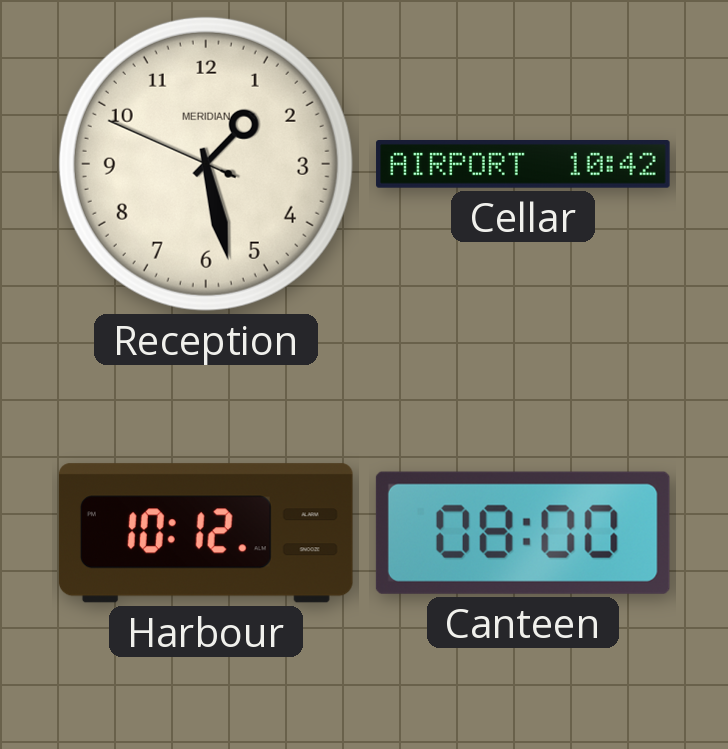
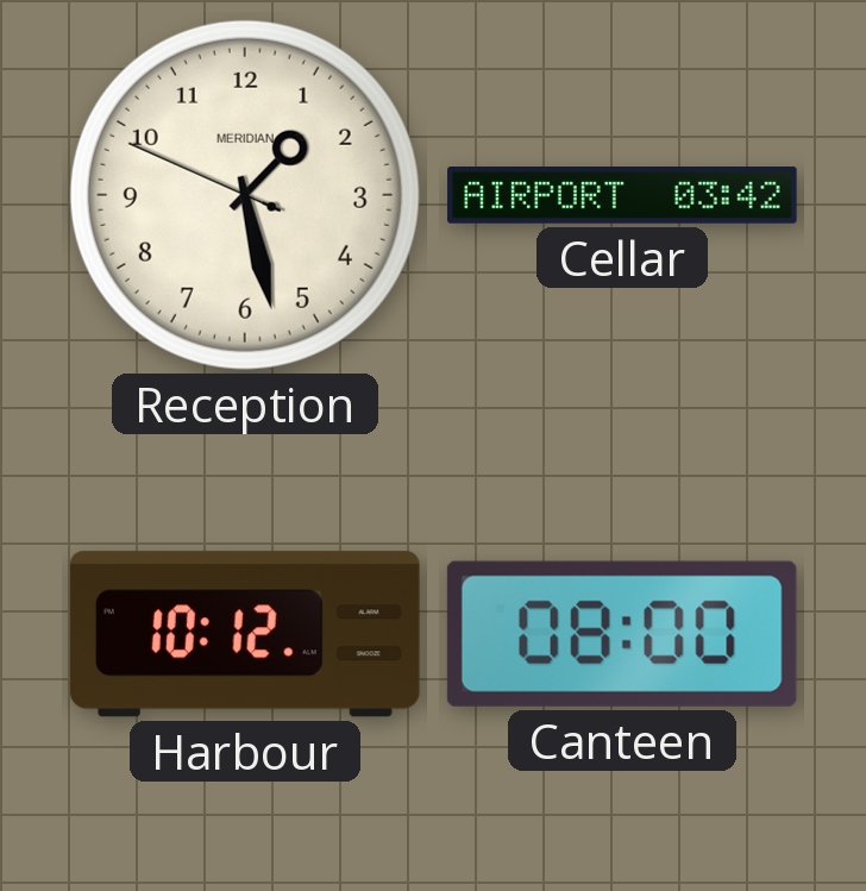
Cellar: 10:42 -> 03:42
